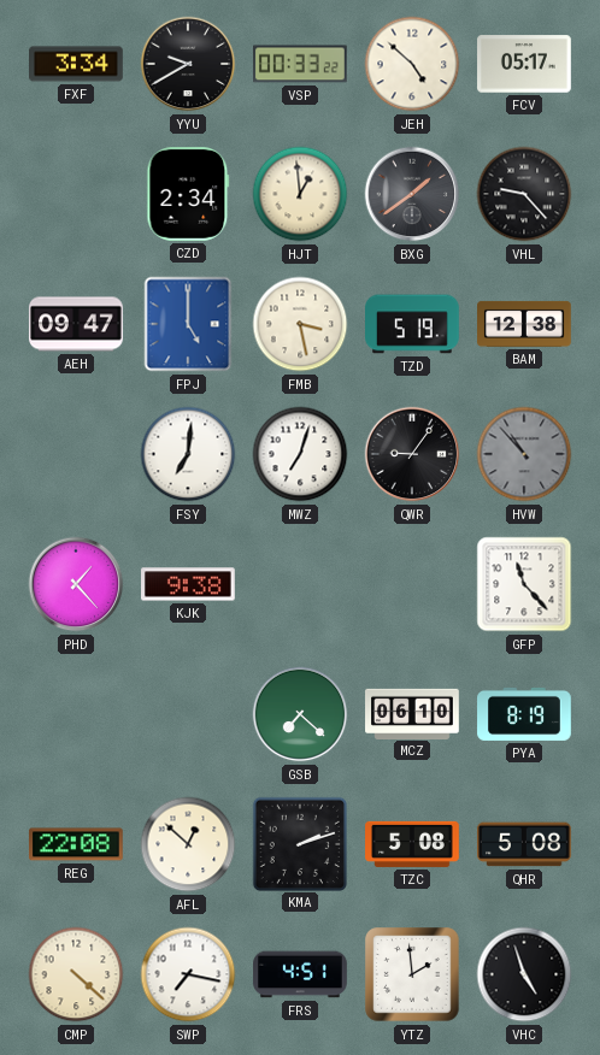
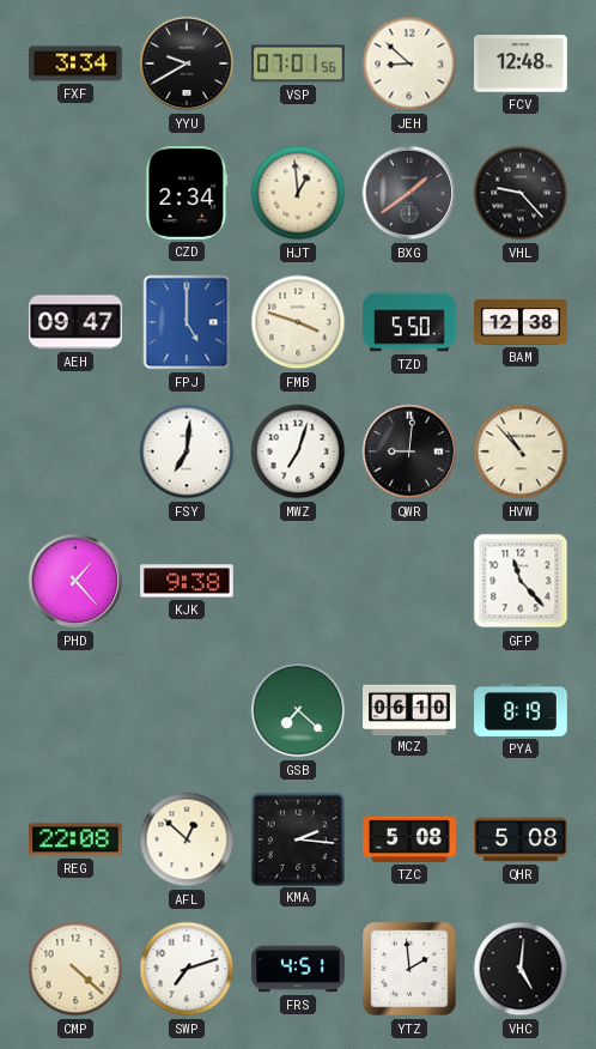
VSP: 00:33 -> 07:01
JEH: 4:52 -> 8:52
FCV: 05:17 -> 12:48
FMB: 3:28 -> 3:48
TZD: 5:19 -> 5:50
QWR: 9:06 -> 9:01
HVW dial: grey -> cream
KMA: 2:12 -> 2:16
SWP: 7:17 -> 7:12
VHC: 4:57 -> 5:01
